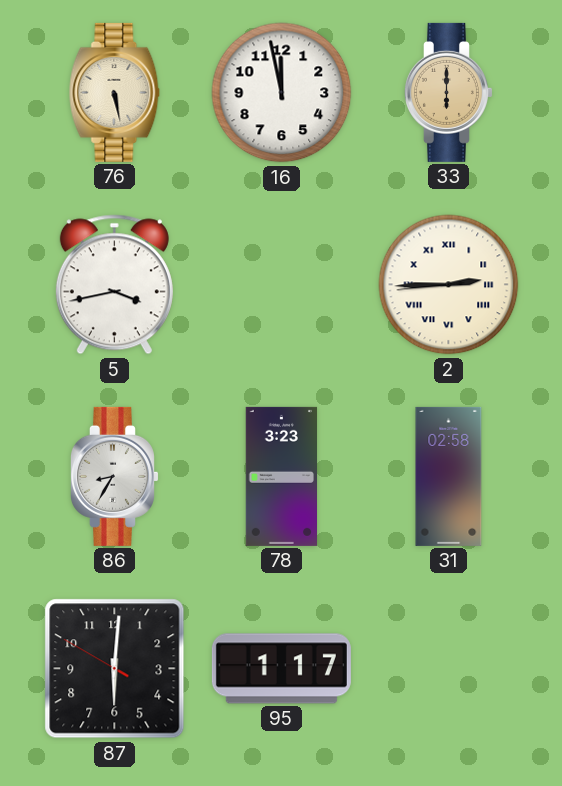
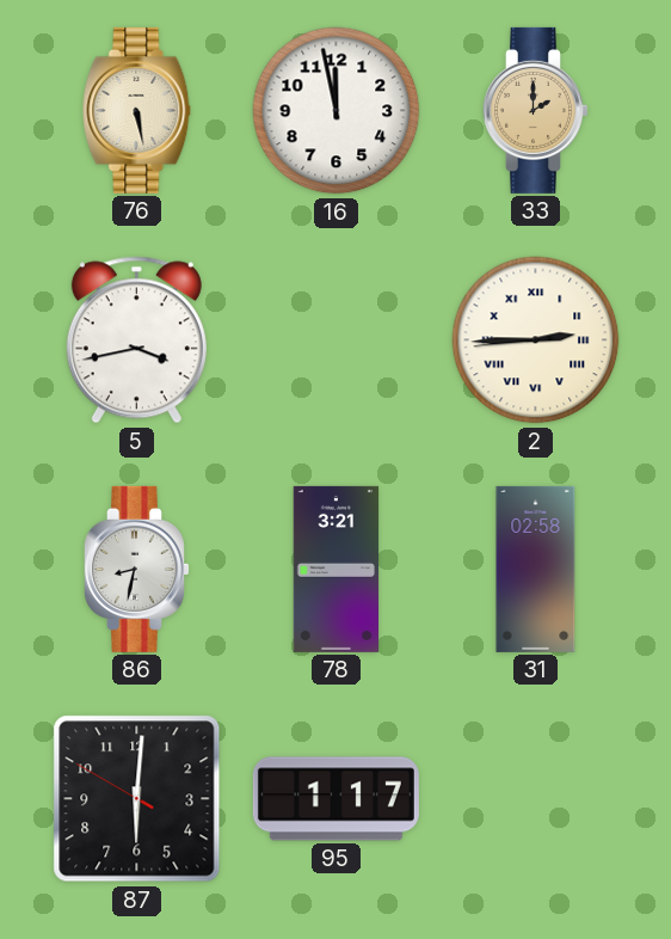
33: 6:00 -> 2:00
86: 8:35 -> 8:32
78: 3:23 -> 3:21
